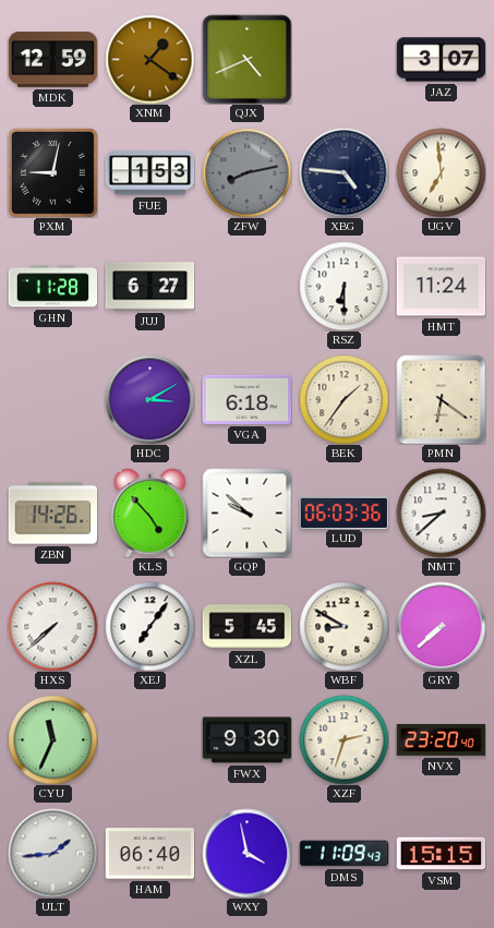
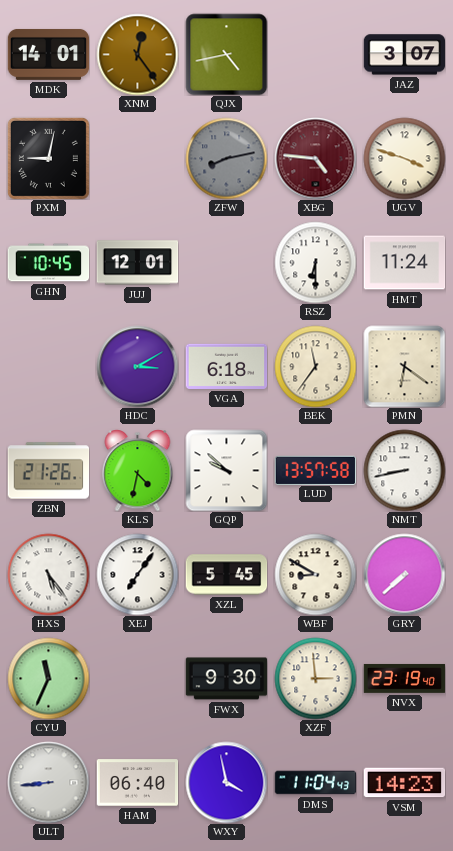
MDK: 12:59 -> 14:01
XNM: 1:21 -> 12:24
QJX: 4:41 -> 4:43
FUE: 1:53 -> none
XBG dial: navy -> burgundy
UGV: 6:59 -> 3:48
GHN: 11:28 -> 10:45
JUJ: 6:27 -> 12:01
BEK: 1:36 -> 11:36
ZBN: 14:26 -> 21:26
KLS: 4:53 -> 4:32
LUD: 06:03 -> 13:57
NMT: 8:38 -> 8:43
HXS: 7:38 -> 5:24
XZF: 2:33 -> 2:59
NVX: 23:20 -> 23:19
ULT: 1:44 -> 8:44
DMS: 11:09 -> 11:04
VSM: 15:15 -> 14:23
